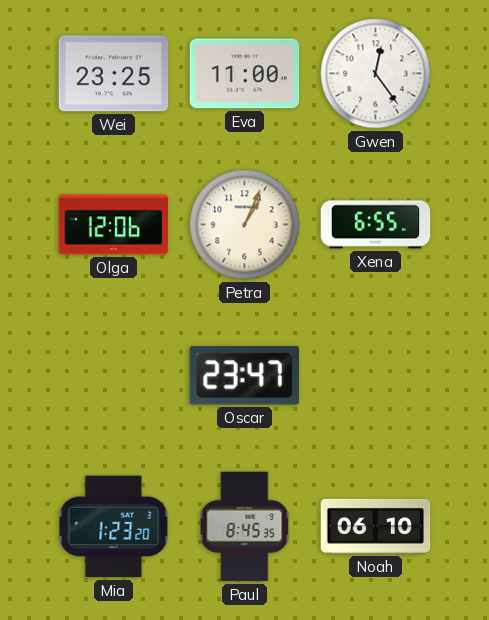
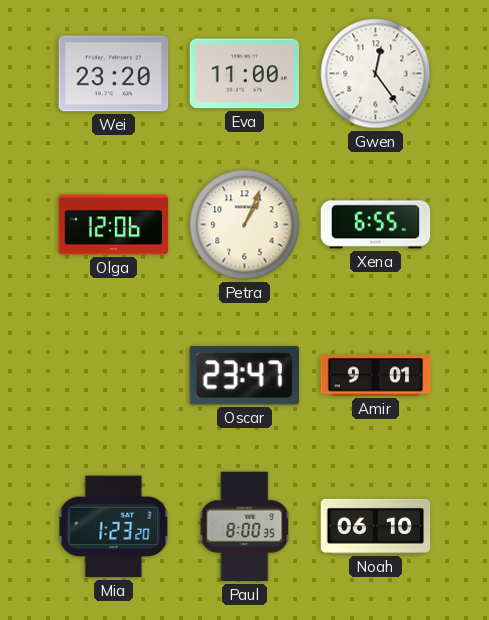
Wei: 23:25 -> 23:20
Amir: none -> 9:01
Paul: 8:45 -> 8:00
